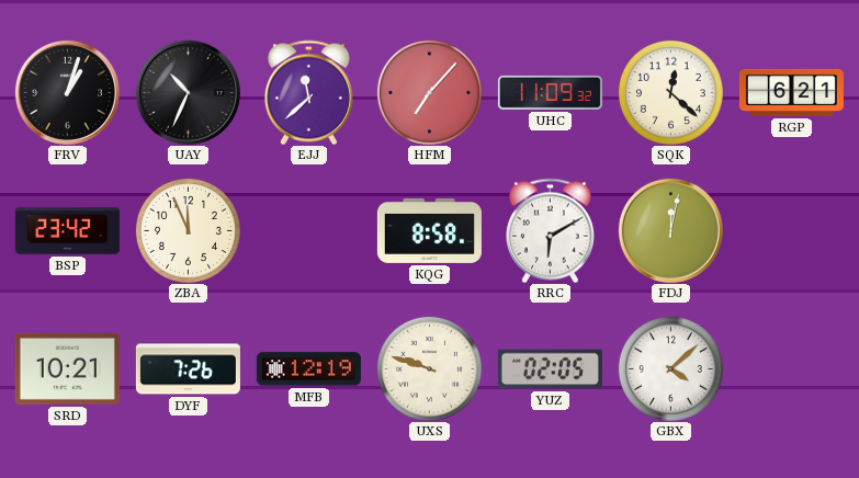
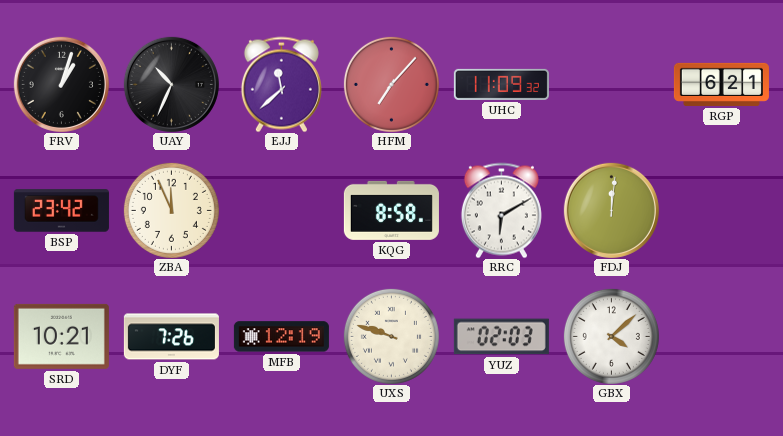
SQK: 12:22 -> none
FDJ: 12:02 -> 12:01
YUZ: 02:05 -> 02:03
